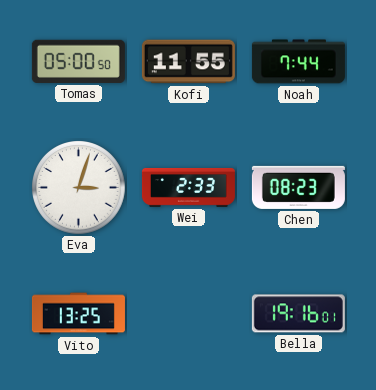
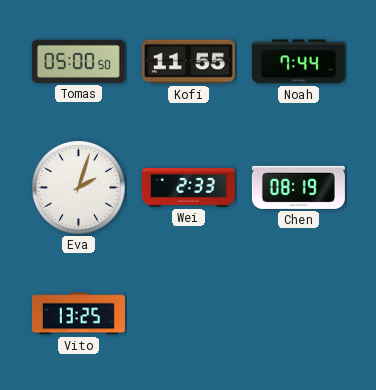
Eva: 3:03 -> 2:03
Chen: 08:23 -> 08:19
Bella: 19:16 -> none
